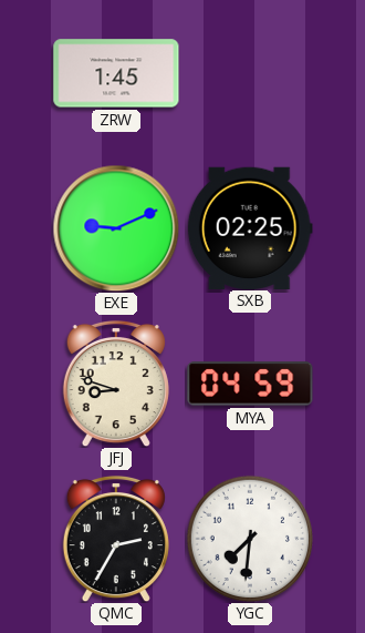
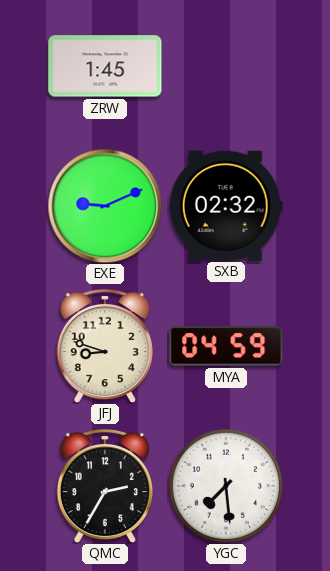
SXB: 02:25 -> 02:32
YGC: 7:31 -> 7:29
